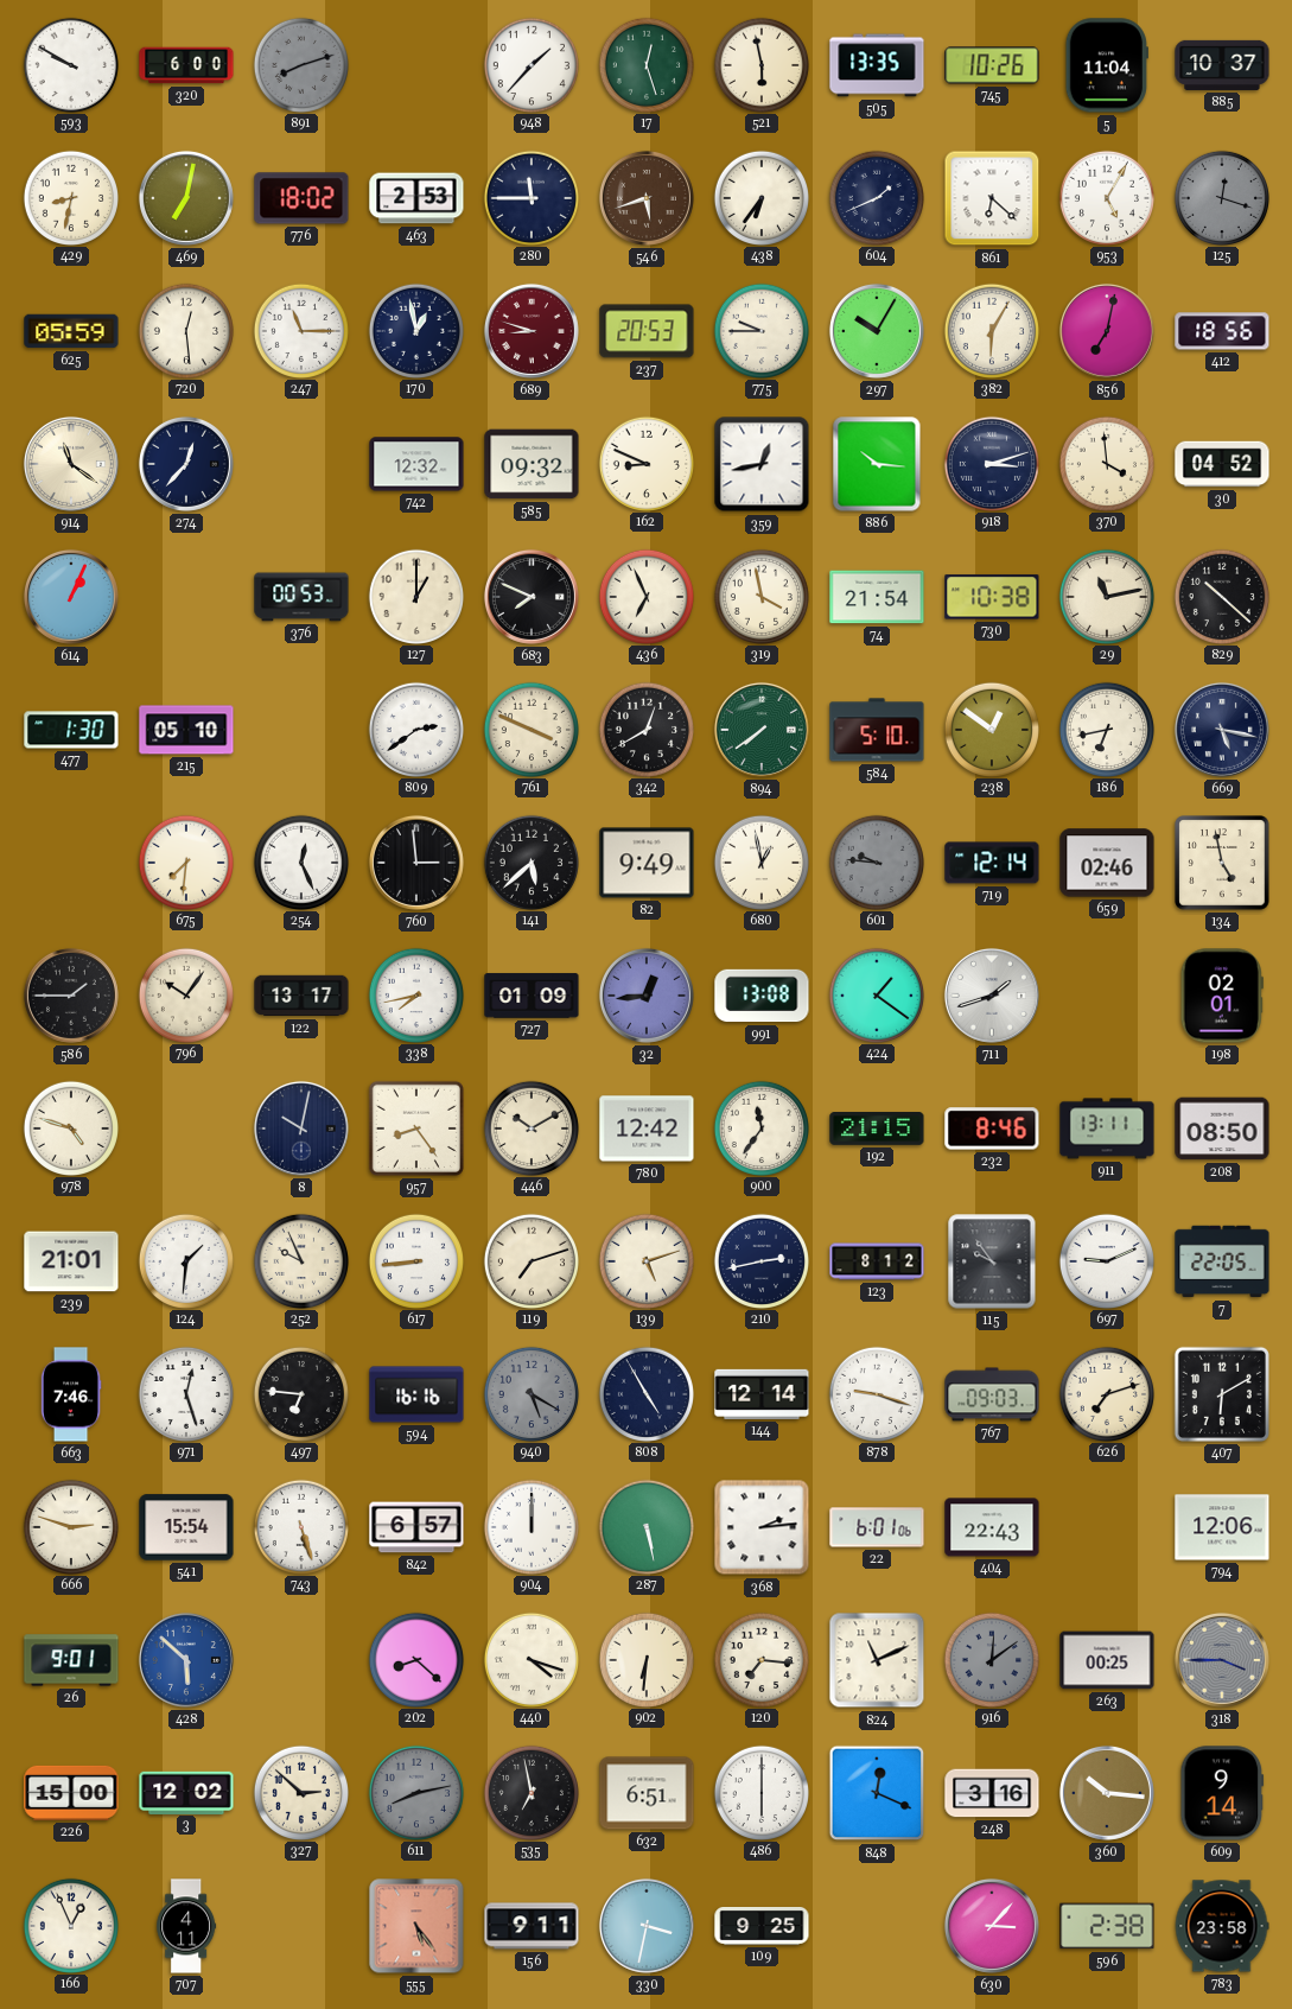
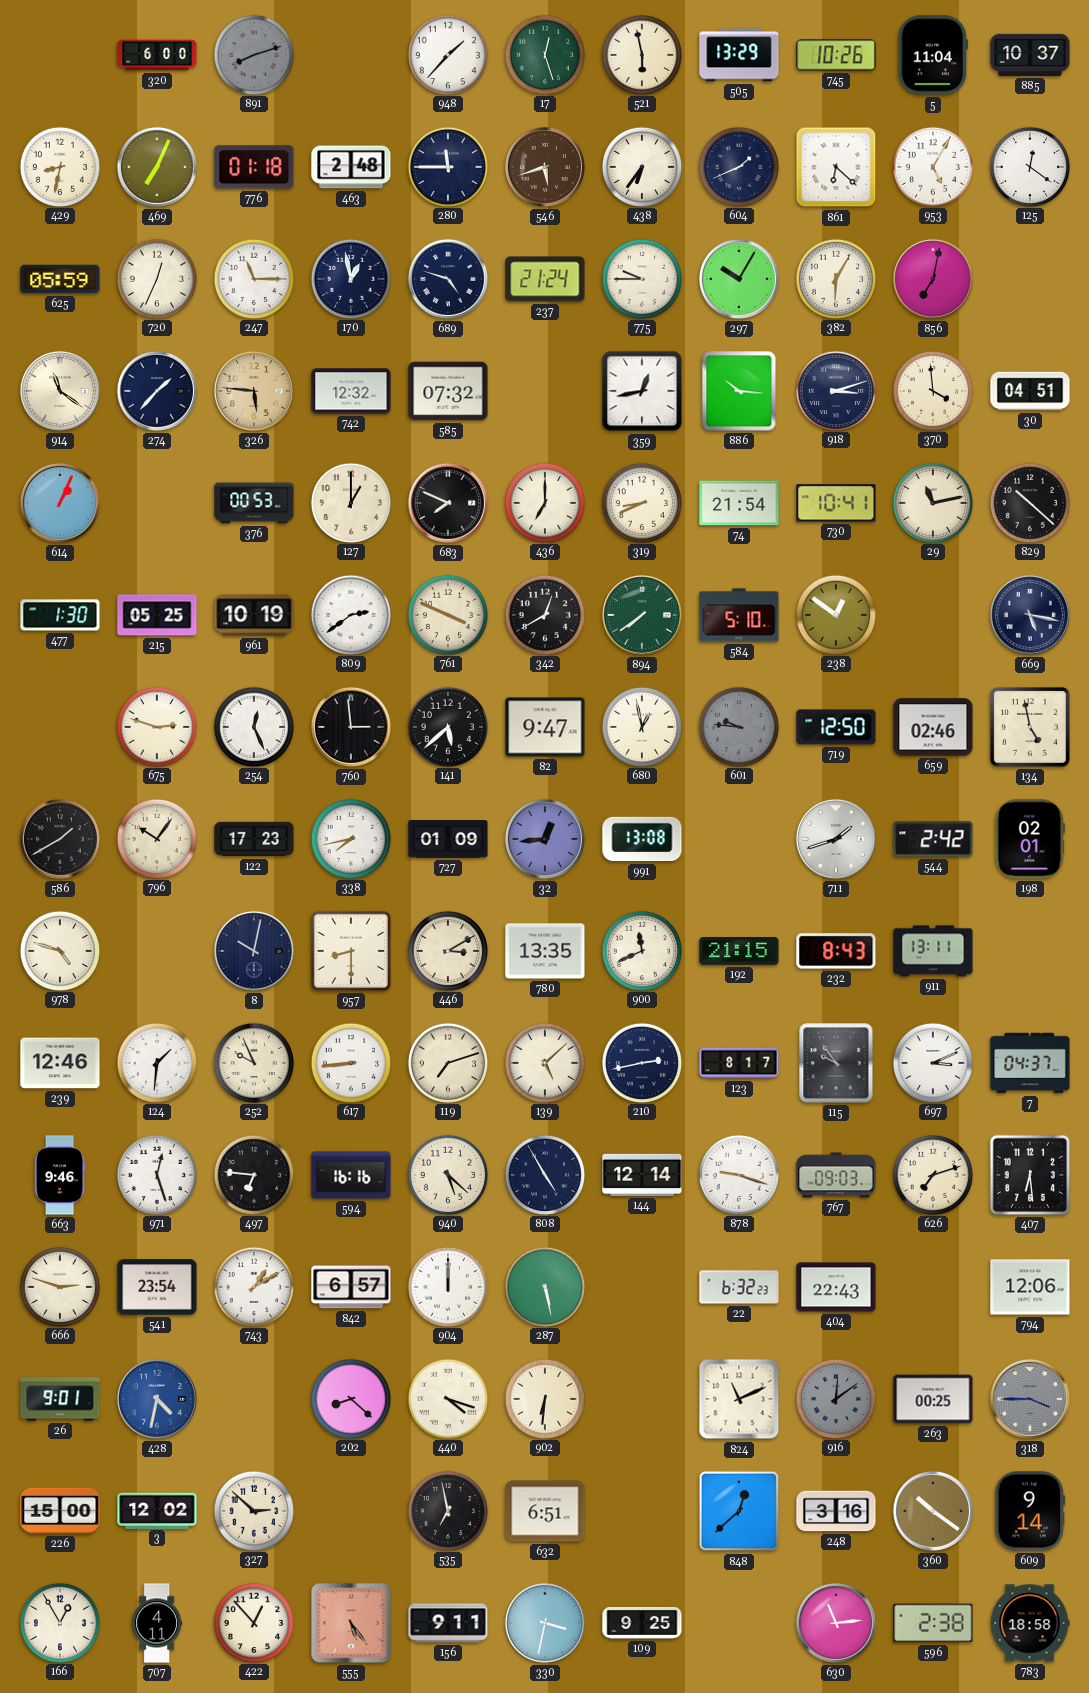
593: 9:50 -> none
505: 13:35 -> 13:29
469: 7:02 -> 7:04
776: 18:02 -> 01:18
463: 2:53 -> 2:48
125: 12:18 -> 12:21
125 dial: grey -> white
720: 12:29 -> 12:34
689: 8:48 -> 4:48
689 dial: burgundy -> navy
237: 20:53 -> 21:24
412: 18:56 -> none
274: 12:37 -> 1:37
326: none -> 5:46
585: 09:32 -> 07:32
162: 8:49 -> none
30: 04:52 -> 04:51
436: 6:56 -> 7:00
319: 3:58 -> 8:41
730: 10:38 -> 10:41
215: 05:10 -> 05:25
961: none -> 10:19
186: 6:43 -> none
675: 7:31 -> 2:48
82: 9:49 -> 9:47
719: 12:14 -> 12:50
586: 1:45 -> 1:40
122: 13:17 -> 17:23
424: 1:21 -> none
544: none -> 2:42
957: 8:24 -> 8:30
446: 10:10 -> 3:10
780: 12:42 -> 13:35
900: 11:36 -> 11:41
232: 8:46 -> 8:43
208: 08:50 -> none
239: 21:01 -> 12:46
139: 5:12 -> 5:08
123: 8:12 -> 8:17
697: 9:11 -> 3:11
7: 22:05 -> 04:37
663: 7:46 -> 9:46
940: 5:20 -> 5:22
940 dial: grey -> cream
407: 6:10 -> 6:29
541: 15:54 -> 23:54
743: 5:27 -> 1:10
368: 2:14 -> none
22: 6:01 -> 6:32
428: 5:52 -> 4:32
120: 7:16 -> none
611: 8:13 -> none
486: 6:00 -> none
848: 12:19 -> 12:38
360: 10:16 -> 10:21
166: 12:56 -> 12:55
422: none -> 12:53
630: 3:07 -> 11:14
783: 23:58 -> 18:58
